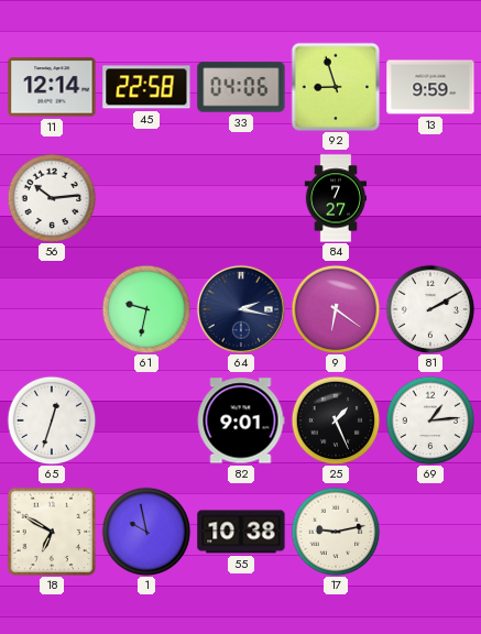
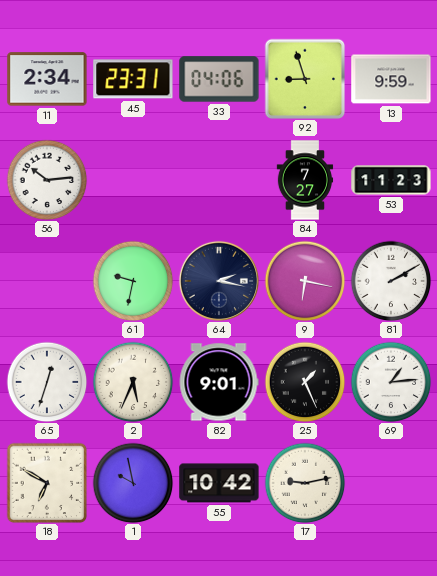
11: 12:14 -> 2:34
45: 22:58 -> 23:31
53: none -> 11:23
9: 6:21 -> 6:17
2: none -> 5:34
55: 10:38 -> 10:42
